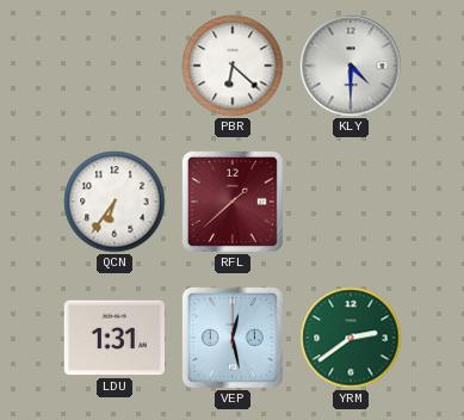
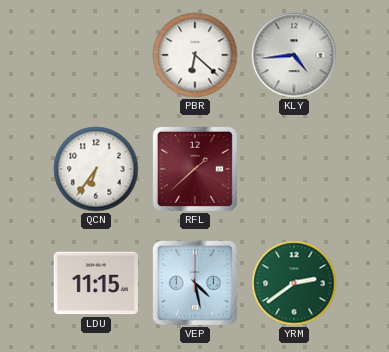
KLY: 4:30 -> 4:44
LDU: 1:31 -> 11:15
VEP: 12:28 -> 4:28
